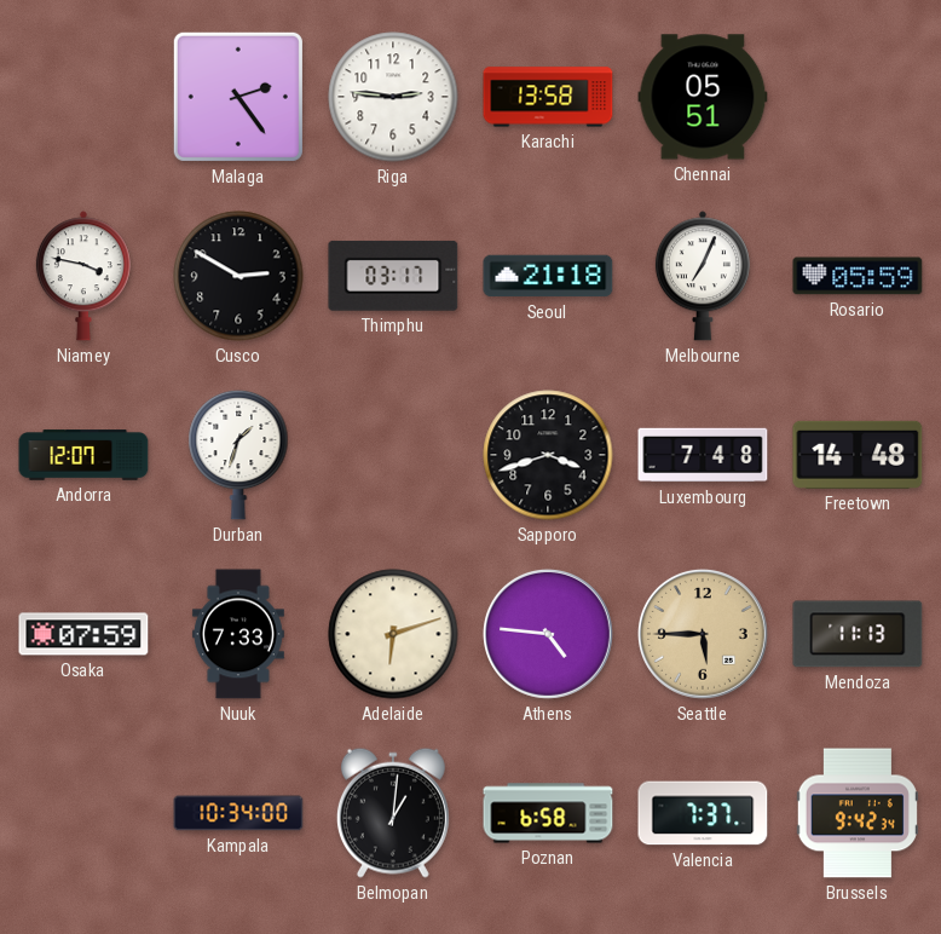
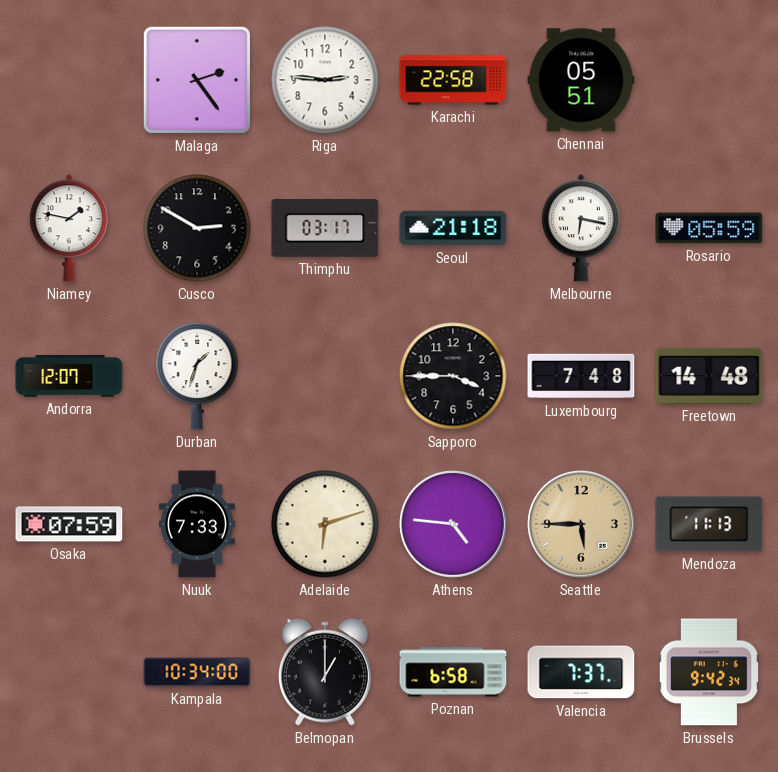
Karachi: 13:58 -> 22:58
Niamey: 3:47 -> 1:47
Melbourne: 7:04 -> 6:17
Sapporo: 3:42 -> 3:45
Belmopan: 1:01 -> 1:00
